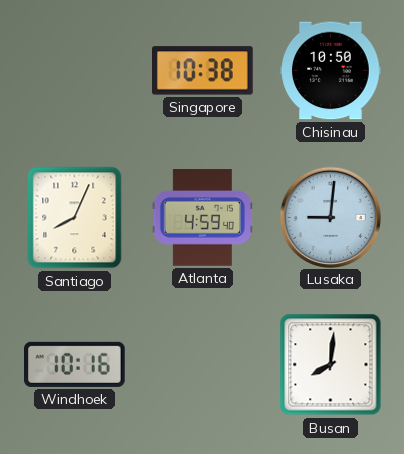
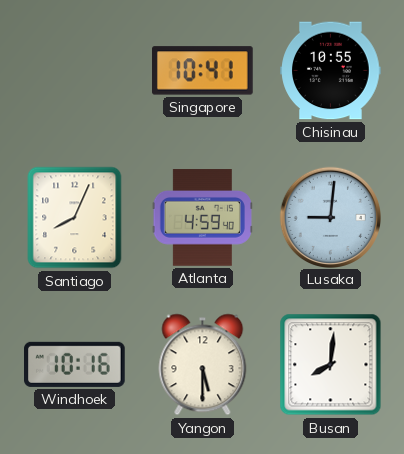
Singapore: 10:38 -> 10:41
Chisinau: 10:50 -> 10:55
Yangon: none -> 5:30
